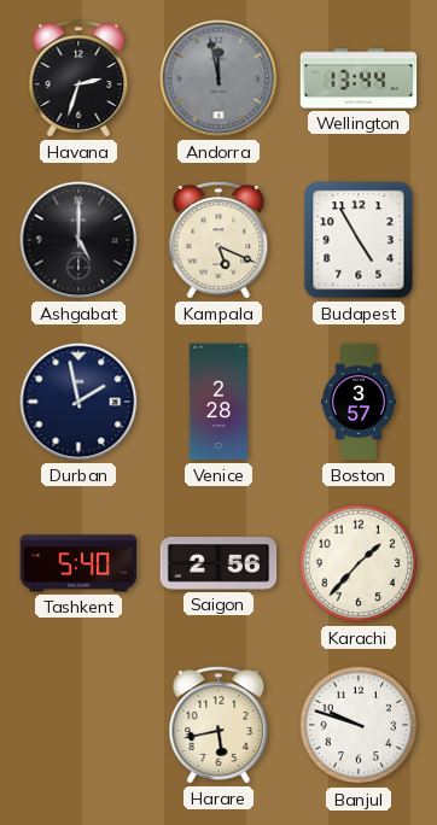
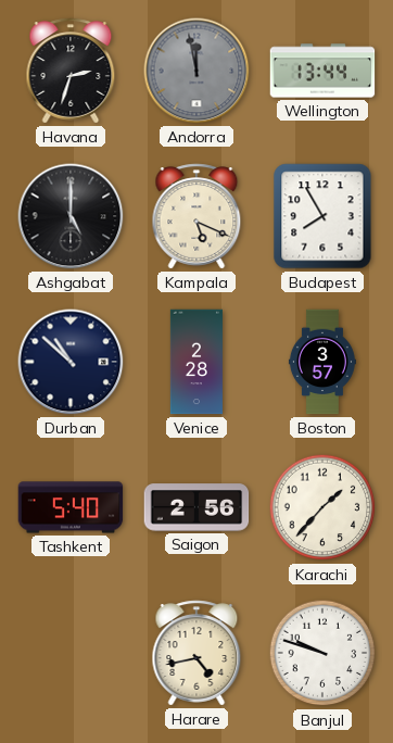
Budapest: 4:55 -> 7:55
Durban: 1:58 -> 10:52
Harare: 5:43 -> 4:43
